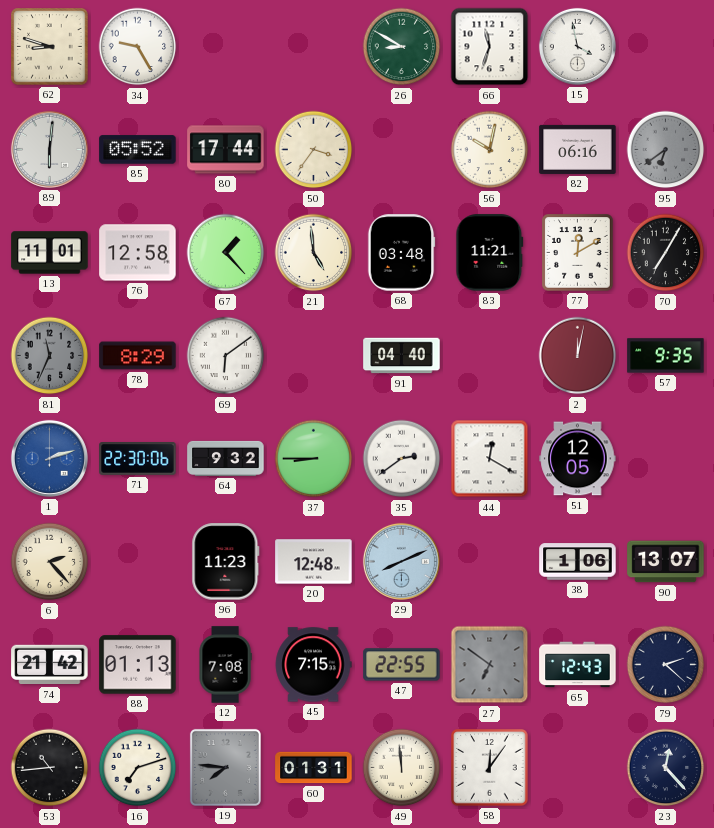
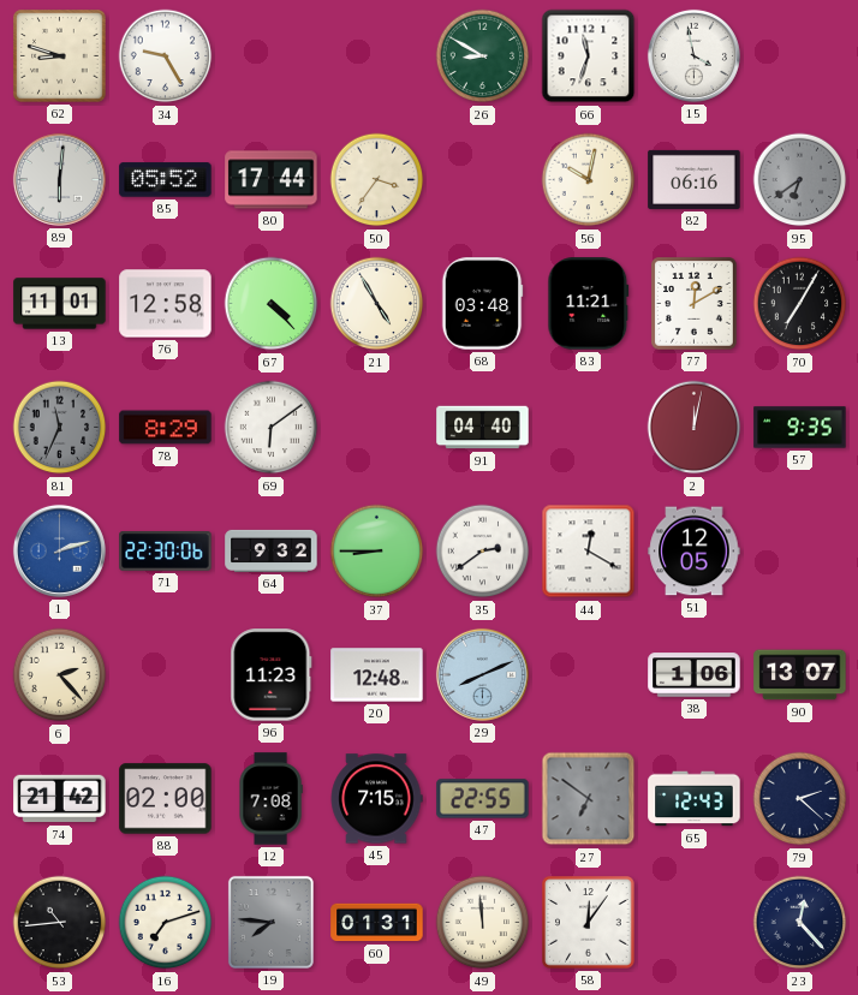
67: 1:23 -> 4:23
21: 4:59 -> 4:55
88: 01:13 -> 02:00
